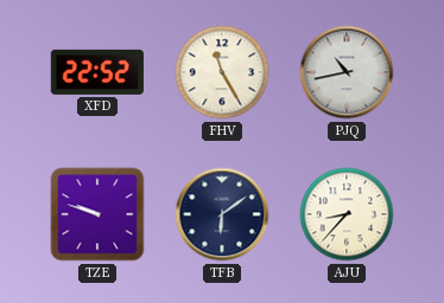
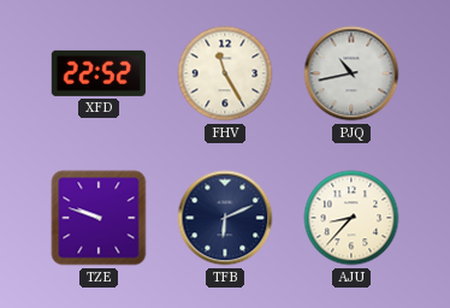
TFB: 6:09 -> 6:11
